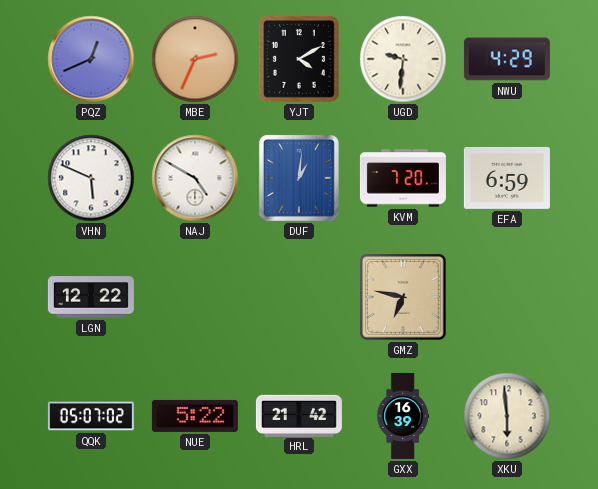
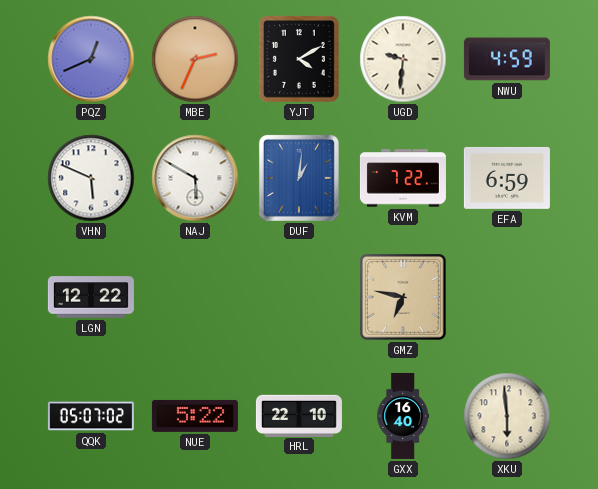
NWU: 4:29 -> 4:59
NAJ: 4:50 -> 5:50
KVM: 7:20 -> 7:22
HRL: 21:42 -> 22:10
GXX: 16:39 -> 16:40
